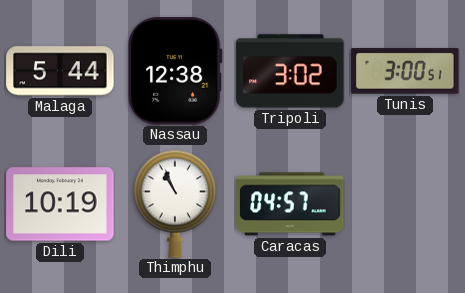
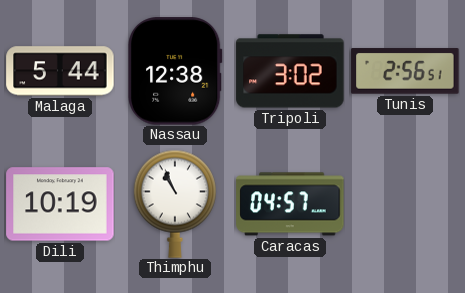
Tunis: 3:00 -> 2:56
